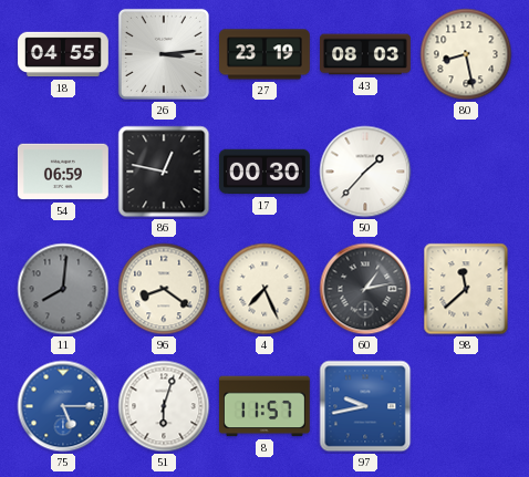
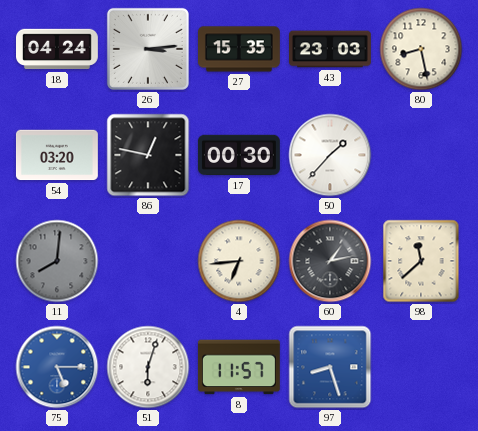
18: 04:55 -> 04:24
27: 23:19 -> 15:35
43: 08:03 -> 23:03
54: 06:59 -> 03:20
96: 8:21 -> none
4: 7:26 -> 6:44
97: 9:43 -> 8:27
